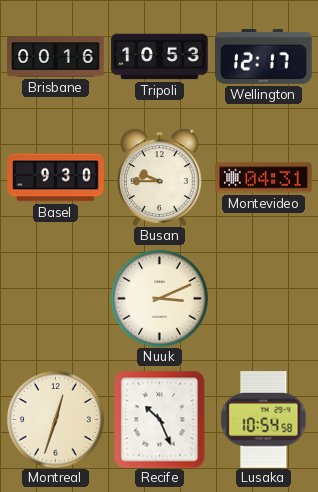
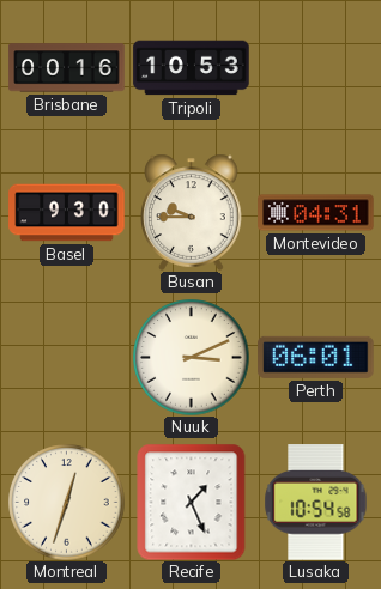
Wellington: 12:17 -> none
Perth: none -> 06:01
Recife: 10:26 -> 1:26
